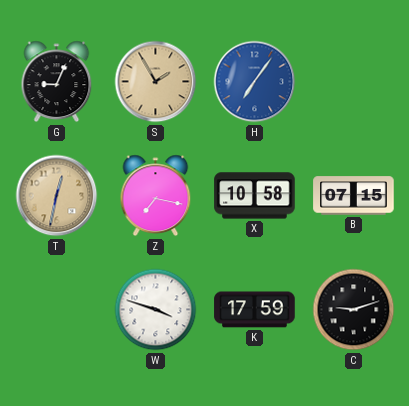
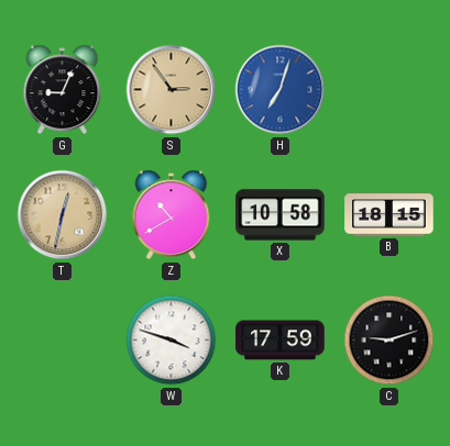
S: 1:55 -> 2:54
H: 7:06 -> 7:03
Z: 7:17 -> 10:40
B: 07:15 -> 18:15
